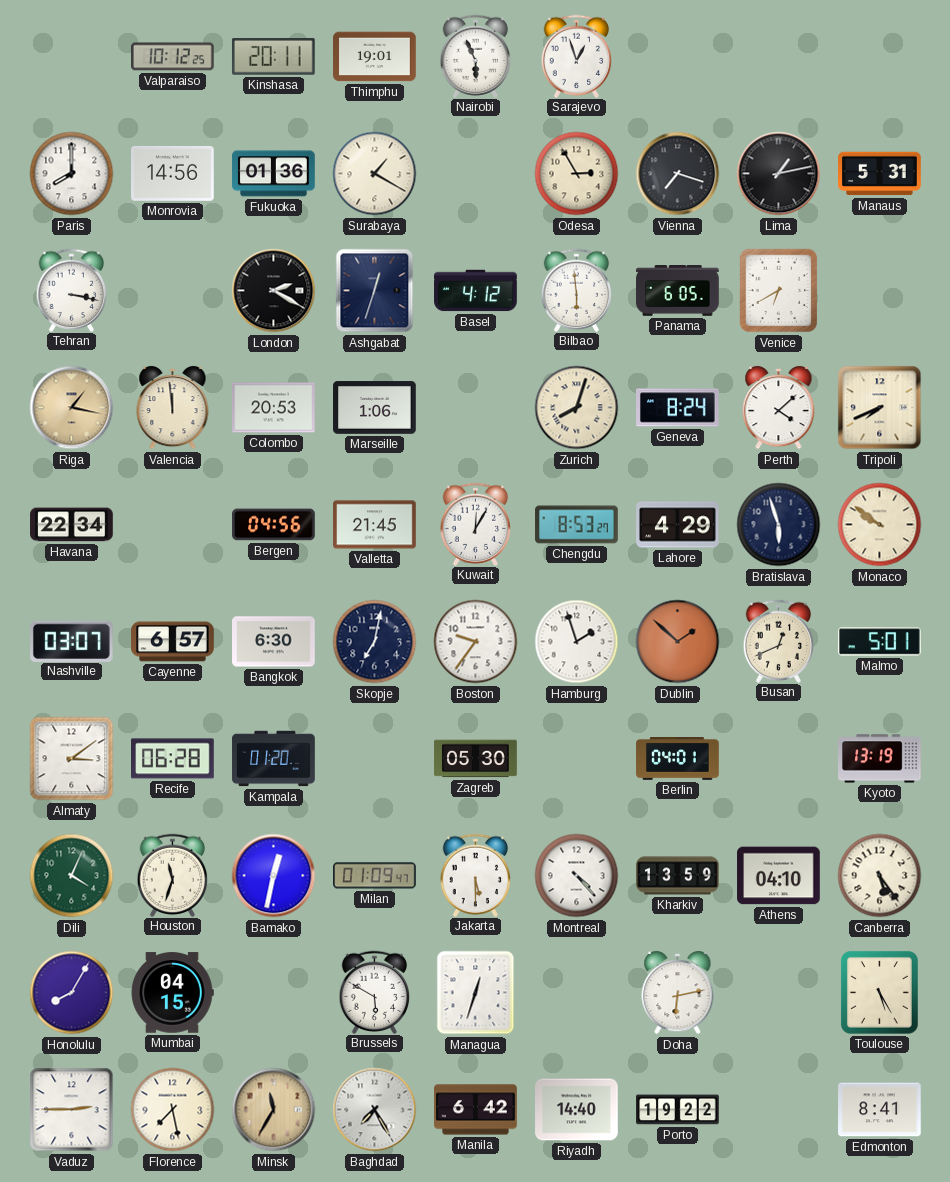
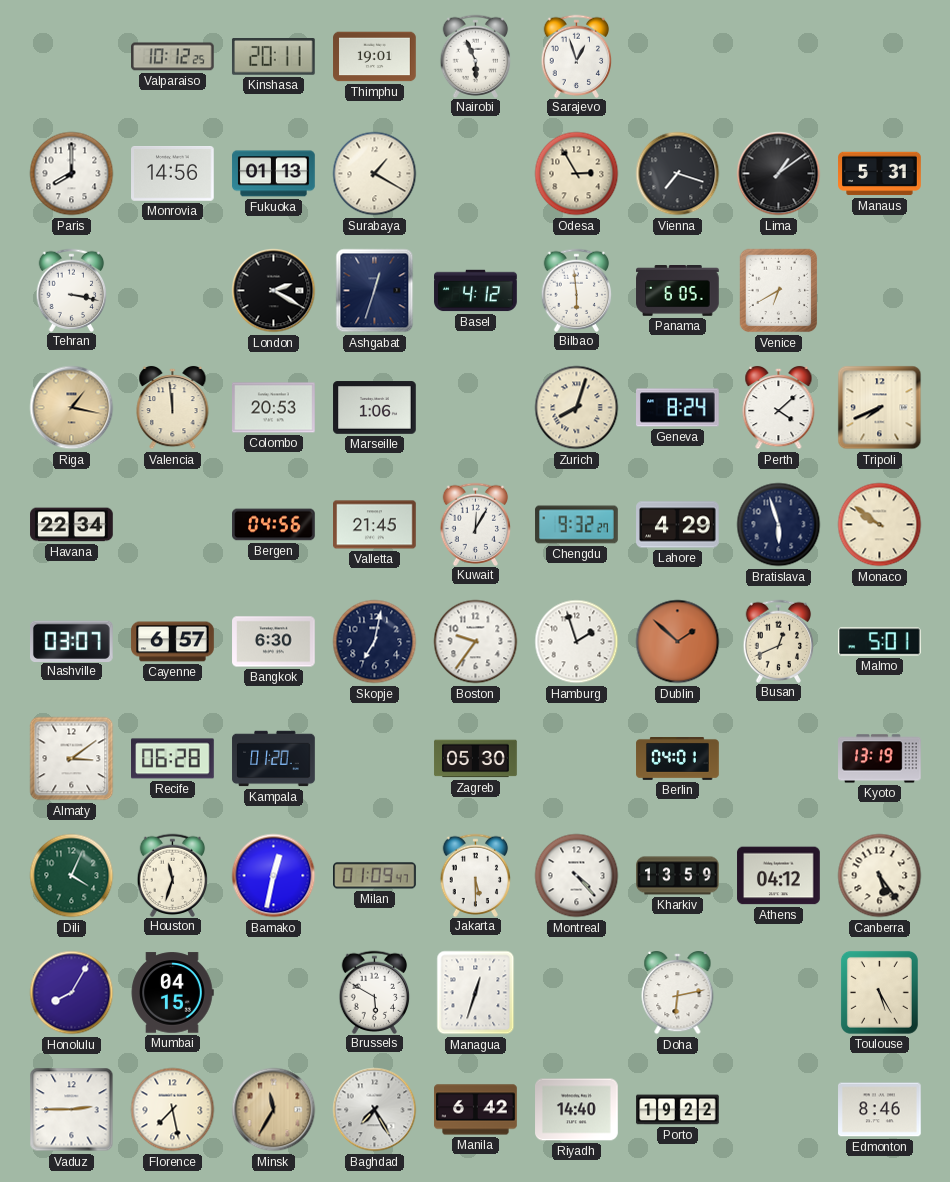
Fukuoka: 01:36 -> 01:13
Lima: 1:13 -> 1:09
Chengdu: 8:53 -> 9:32
Athens: 04:10 -> 04:12
Edmonton: 8:41 -> 8:46
